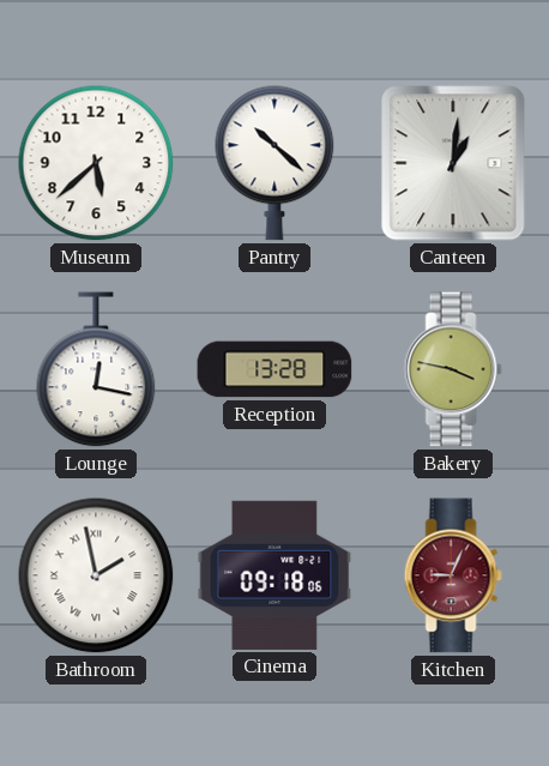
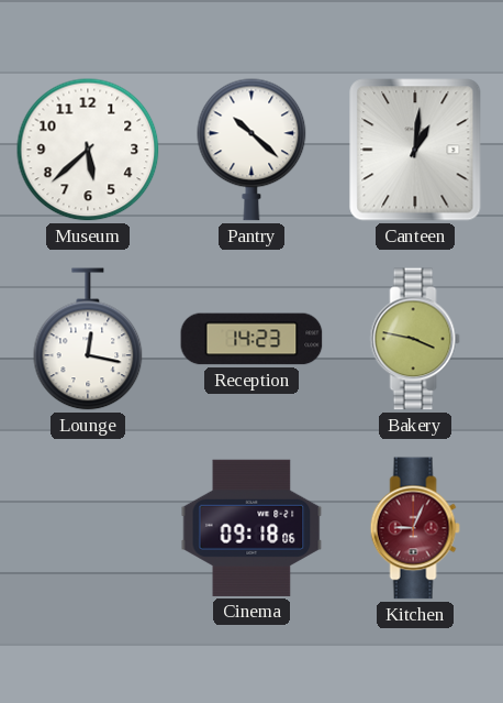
Reception: 13:28 -> 14:23
Bathroom: 1:58 -> none
